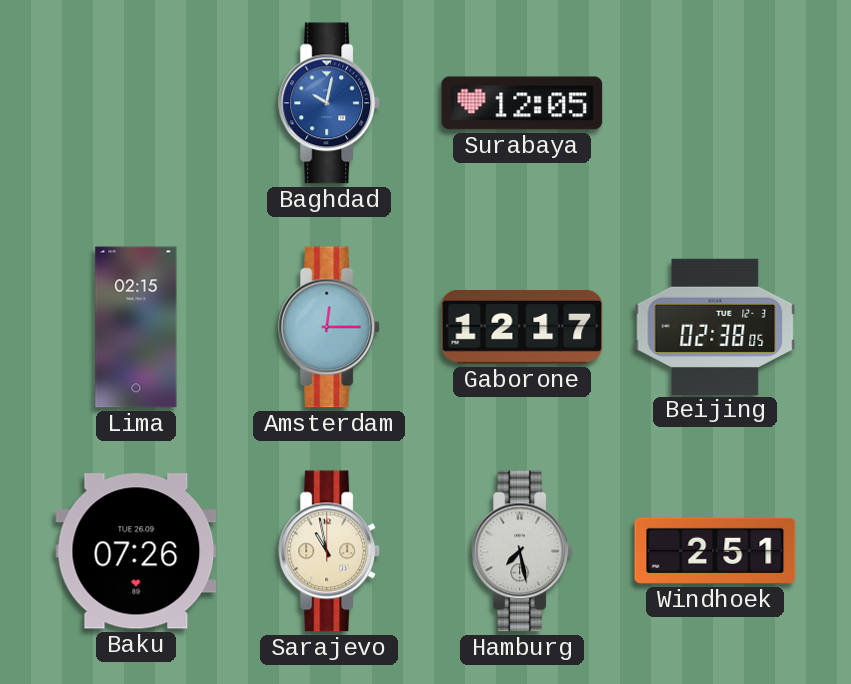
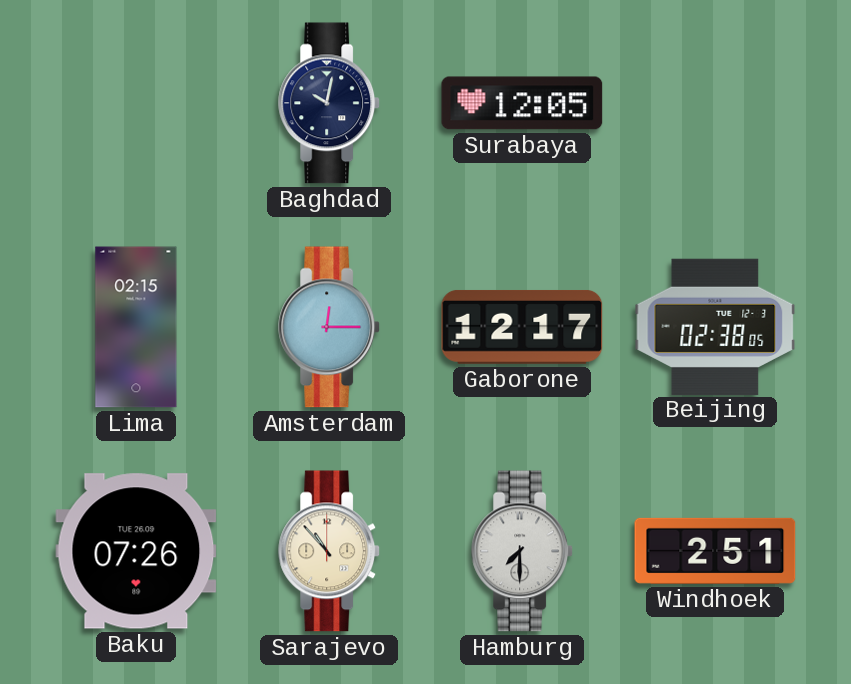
Baghdad dial: blue -> navy
Sarajevo: 10:58 -> 10:53
Hamburg: 7:28 -> 7:30
